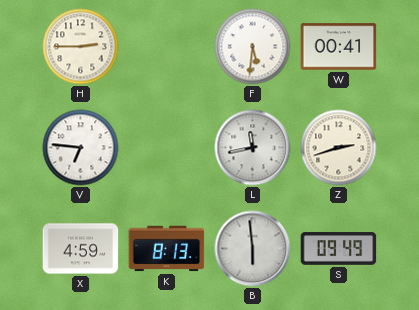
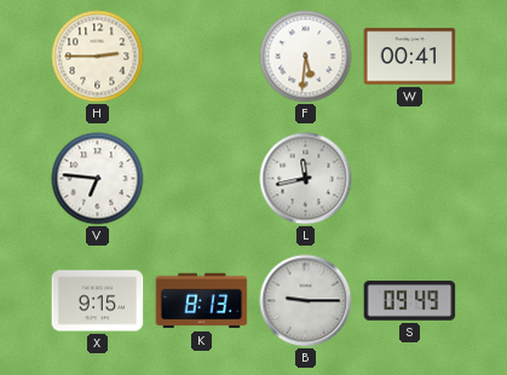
Z: 2:42 -> none
X: 4:59 -> 9:15
B: 5:59 -> 9:15
